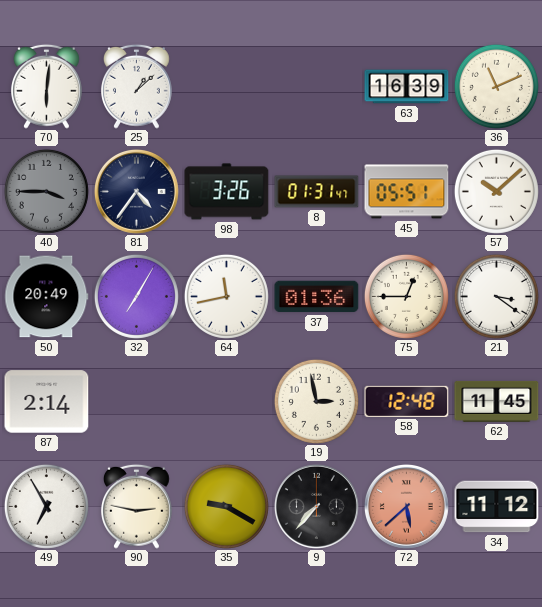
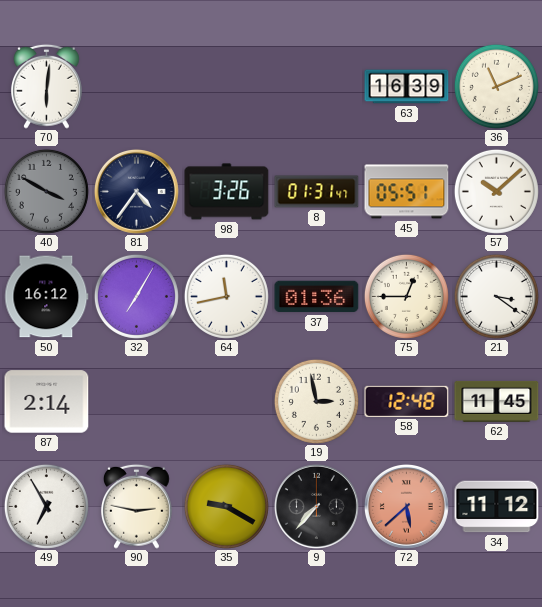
25: 1:08 -> none
40: 3:45 -> 3:50
50: 20:49 -> 16:12
